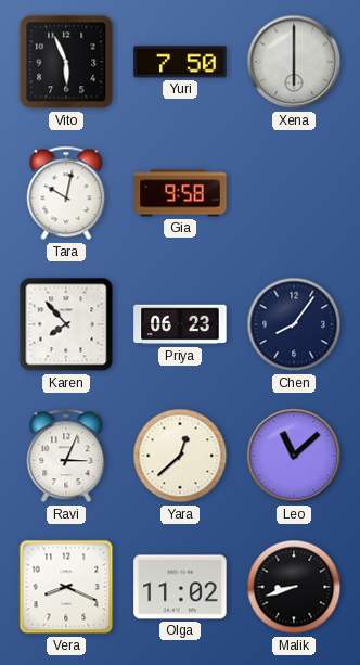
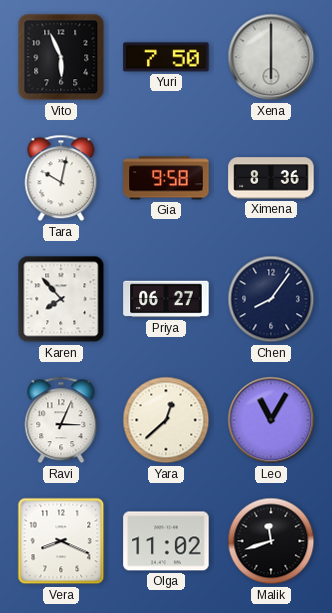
Ximena: none -> 8:36
Priya: 06:23 -> 06:27
Leo: 11:08 -> 11:05
Malik: 8:42 -> 11:42
